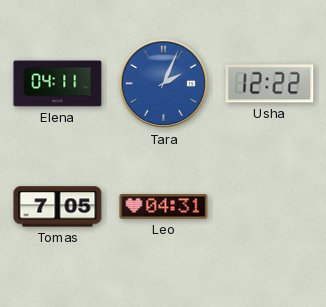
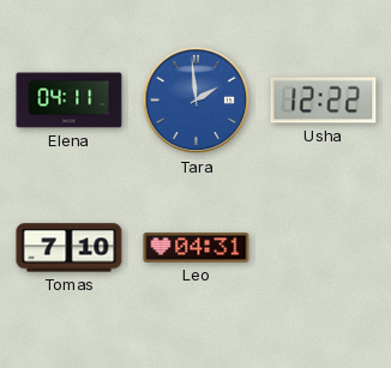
Tara: 2:04 -> 1:59
Tomas: 7:05 -> 7:10
